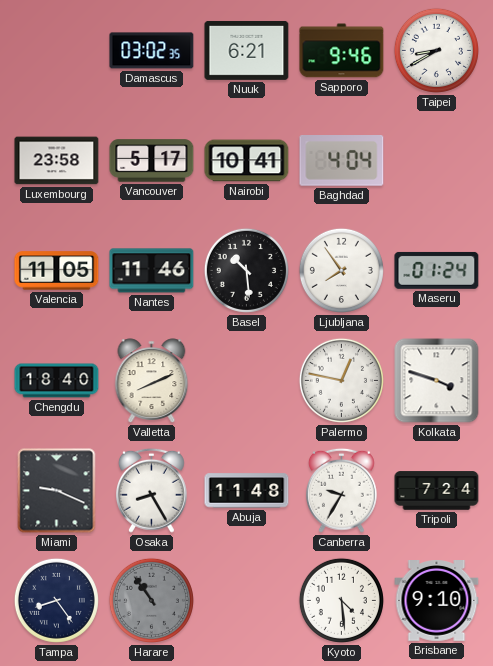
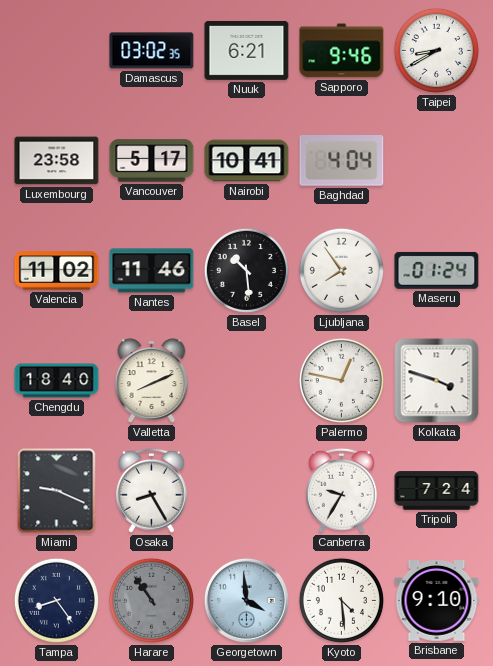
Valencia: 11:05 -> 11:02
Abuja: 11:48 -> none
Georgetown: none -> 3:59
